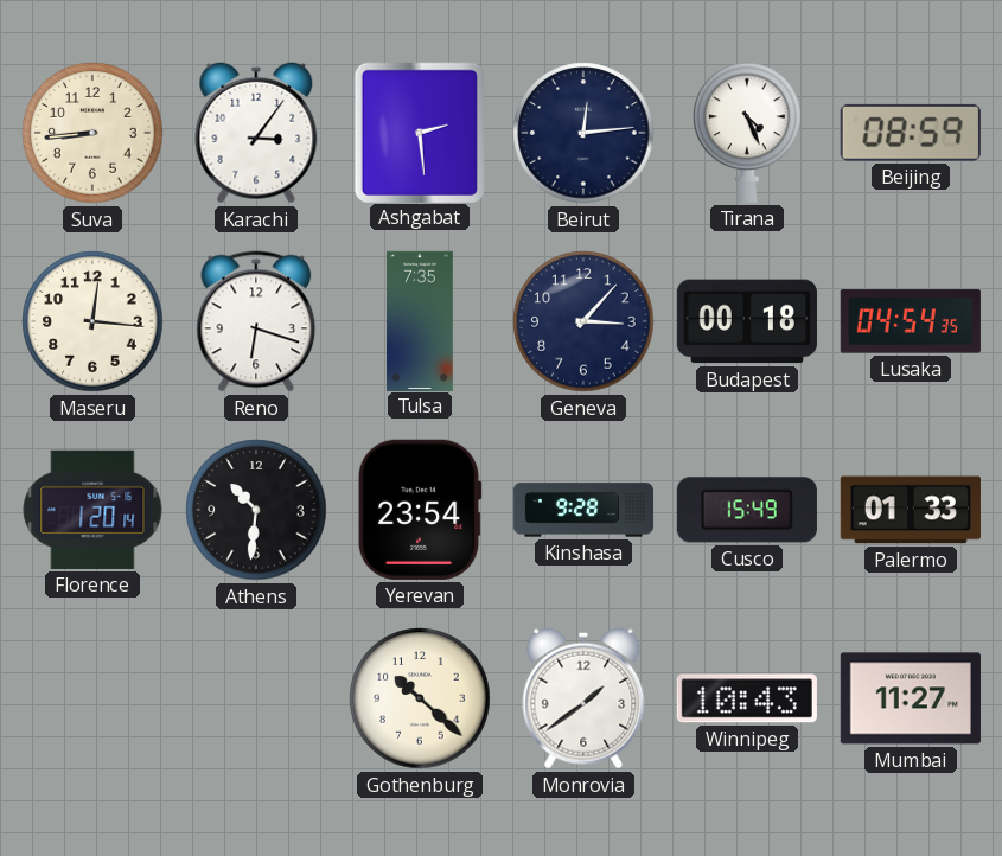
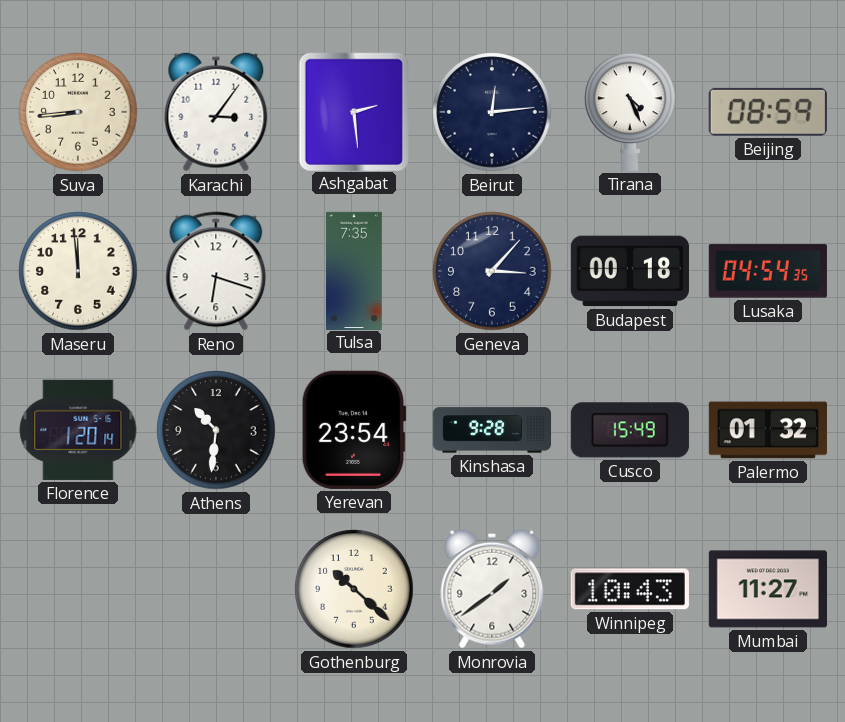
Maseru: 12:16 -> 11:59
Palermo: 01:33 -> 01:32
